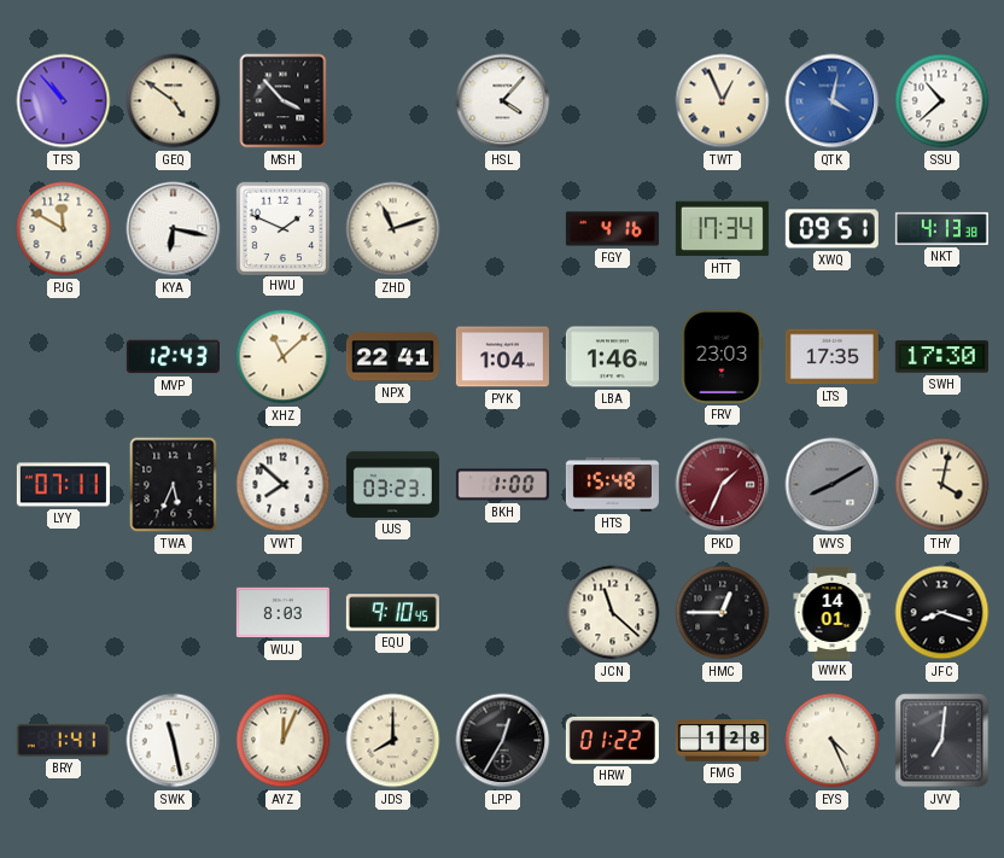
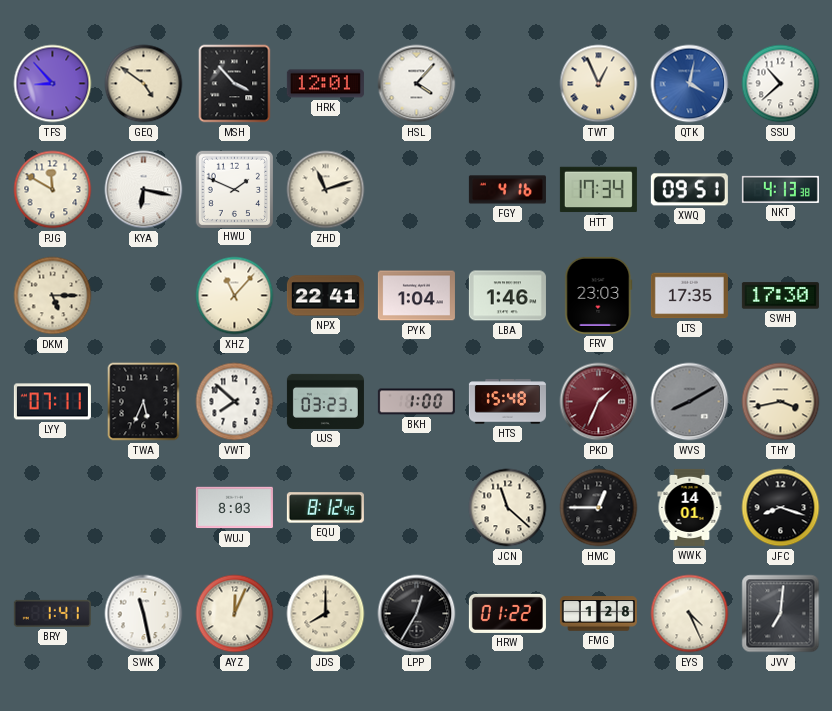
TFS: 10:53 -> 8:53
HRK: none -> 12:01
DKM: none -> 5:15
MVP: 12:43 -> none
XHZ: 11:08 -> 11:07
THY: 4:02 -> 3:43
EQU: 9:10 -> 8:12
